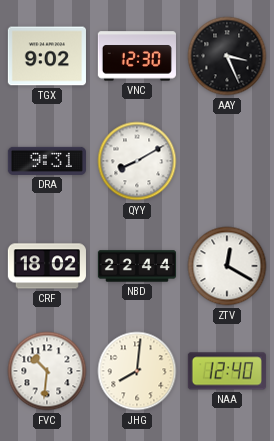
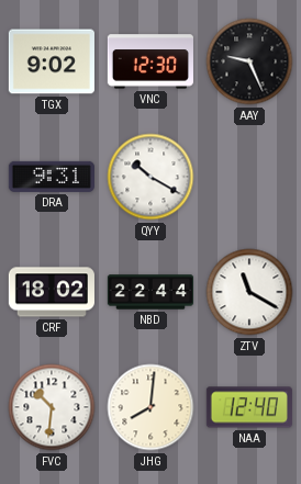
AAY: 3:26 -> 9:26
QYY: 8:10 -> 10:20
ZTV: 12:20 -> 11:20
